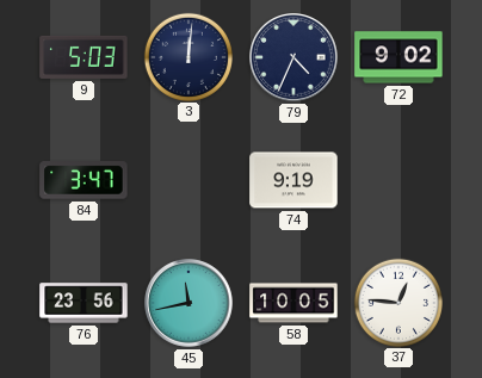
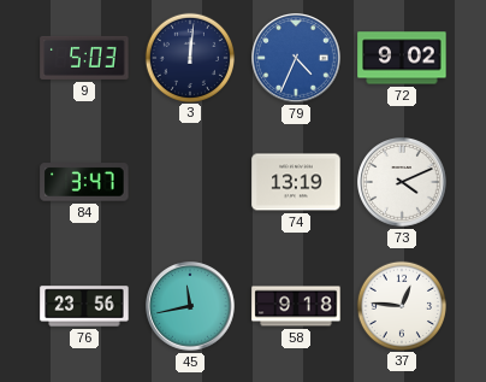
79 dial: navy -> blue
74: 9:19 -> 13:19
73: none -> 4:11
58: 10:05 -> 9:18
